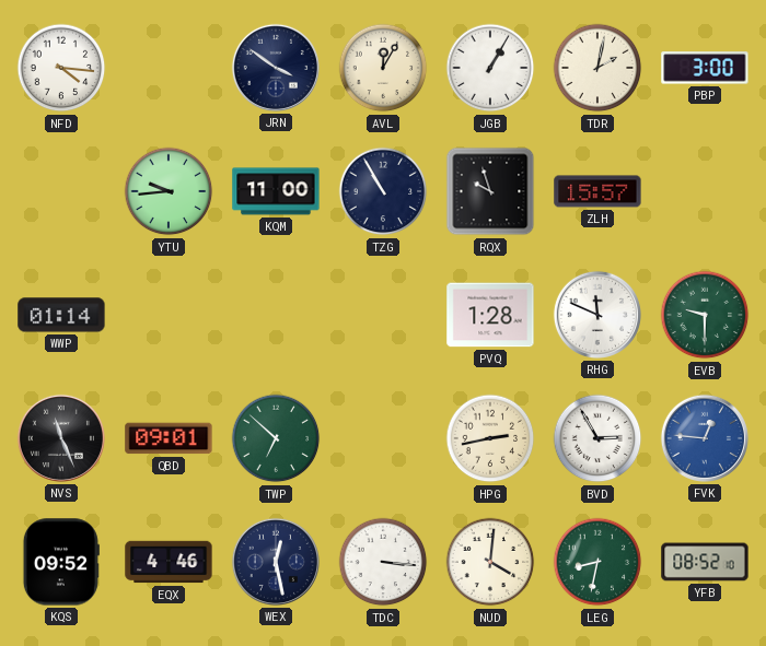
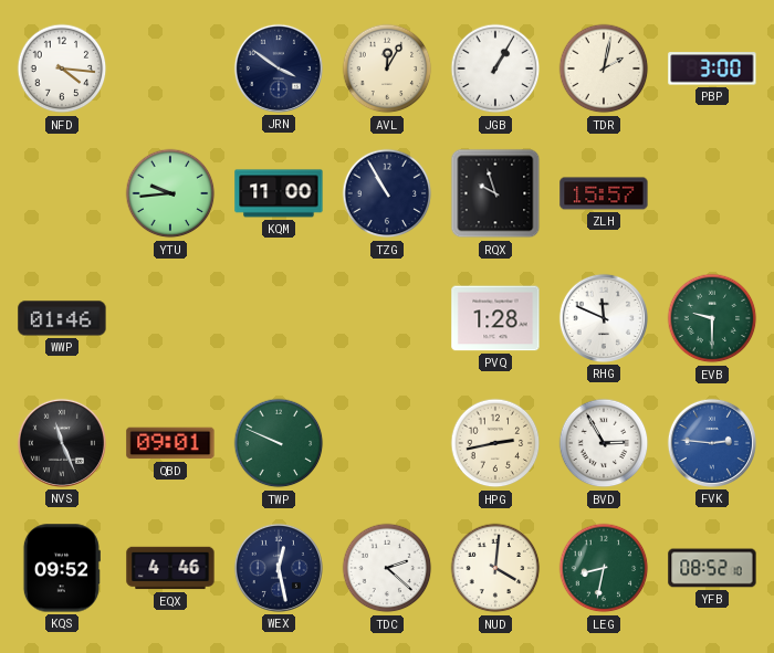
WWP: 01:14 -> 01:46
TWP: 6:52 -> 9:49
FVK: 12:46 -> 2:46
TDC: 3:16 -> 2:22
